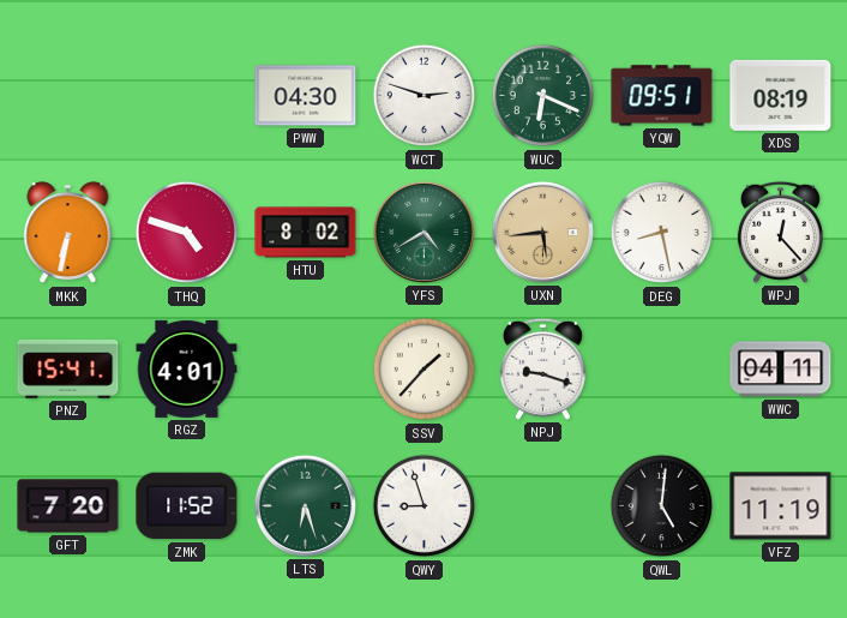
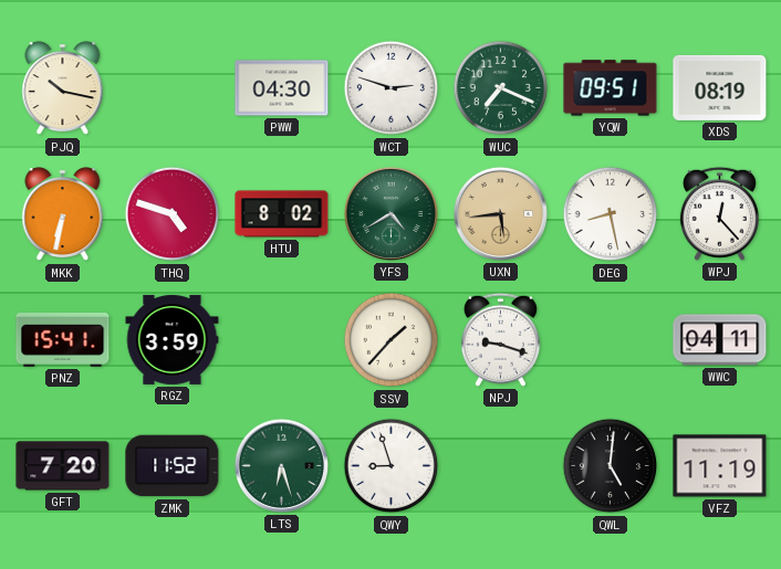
PJQ: none -> 10:17
WUC: 6:19 -> 7:19
RGZ: 4:01 -> 3:59
